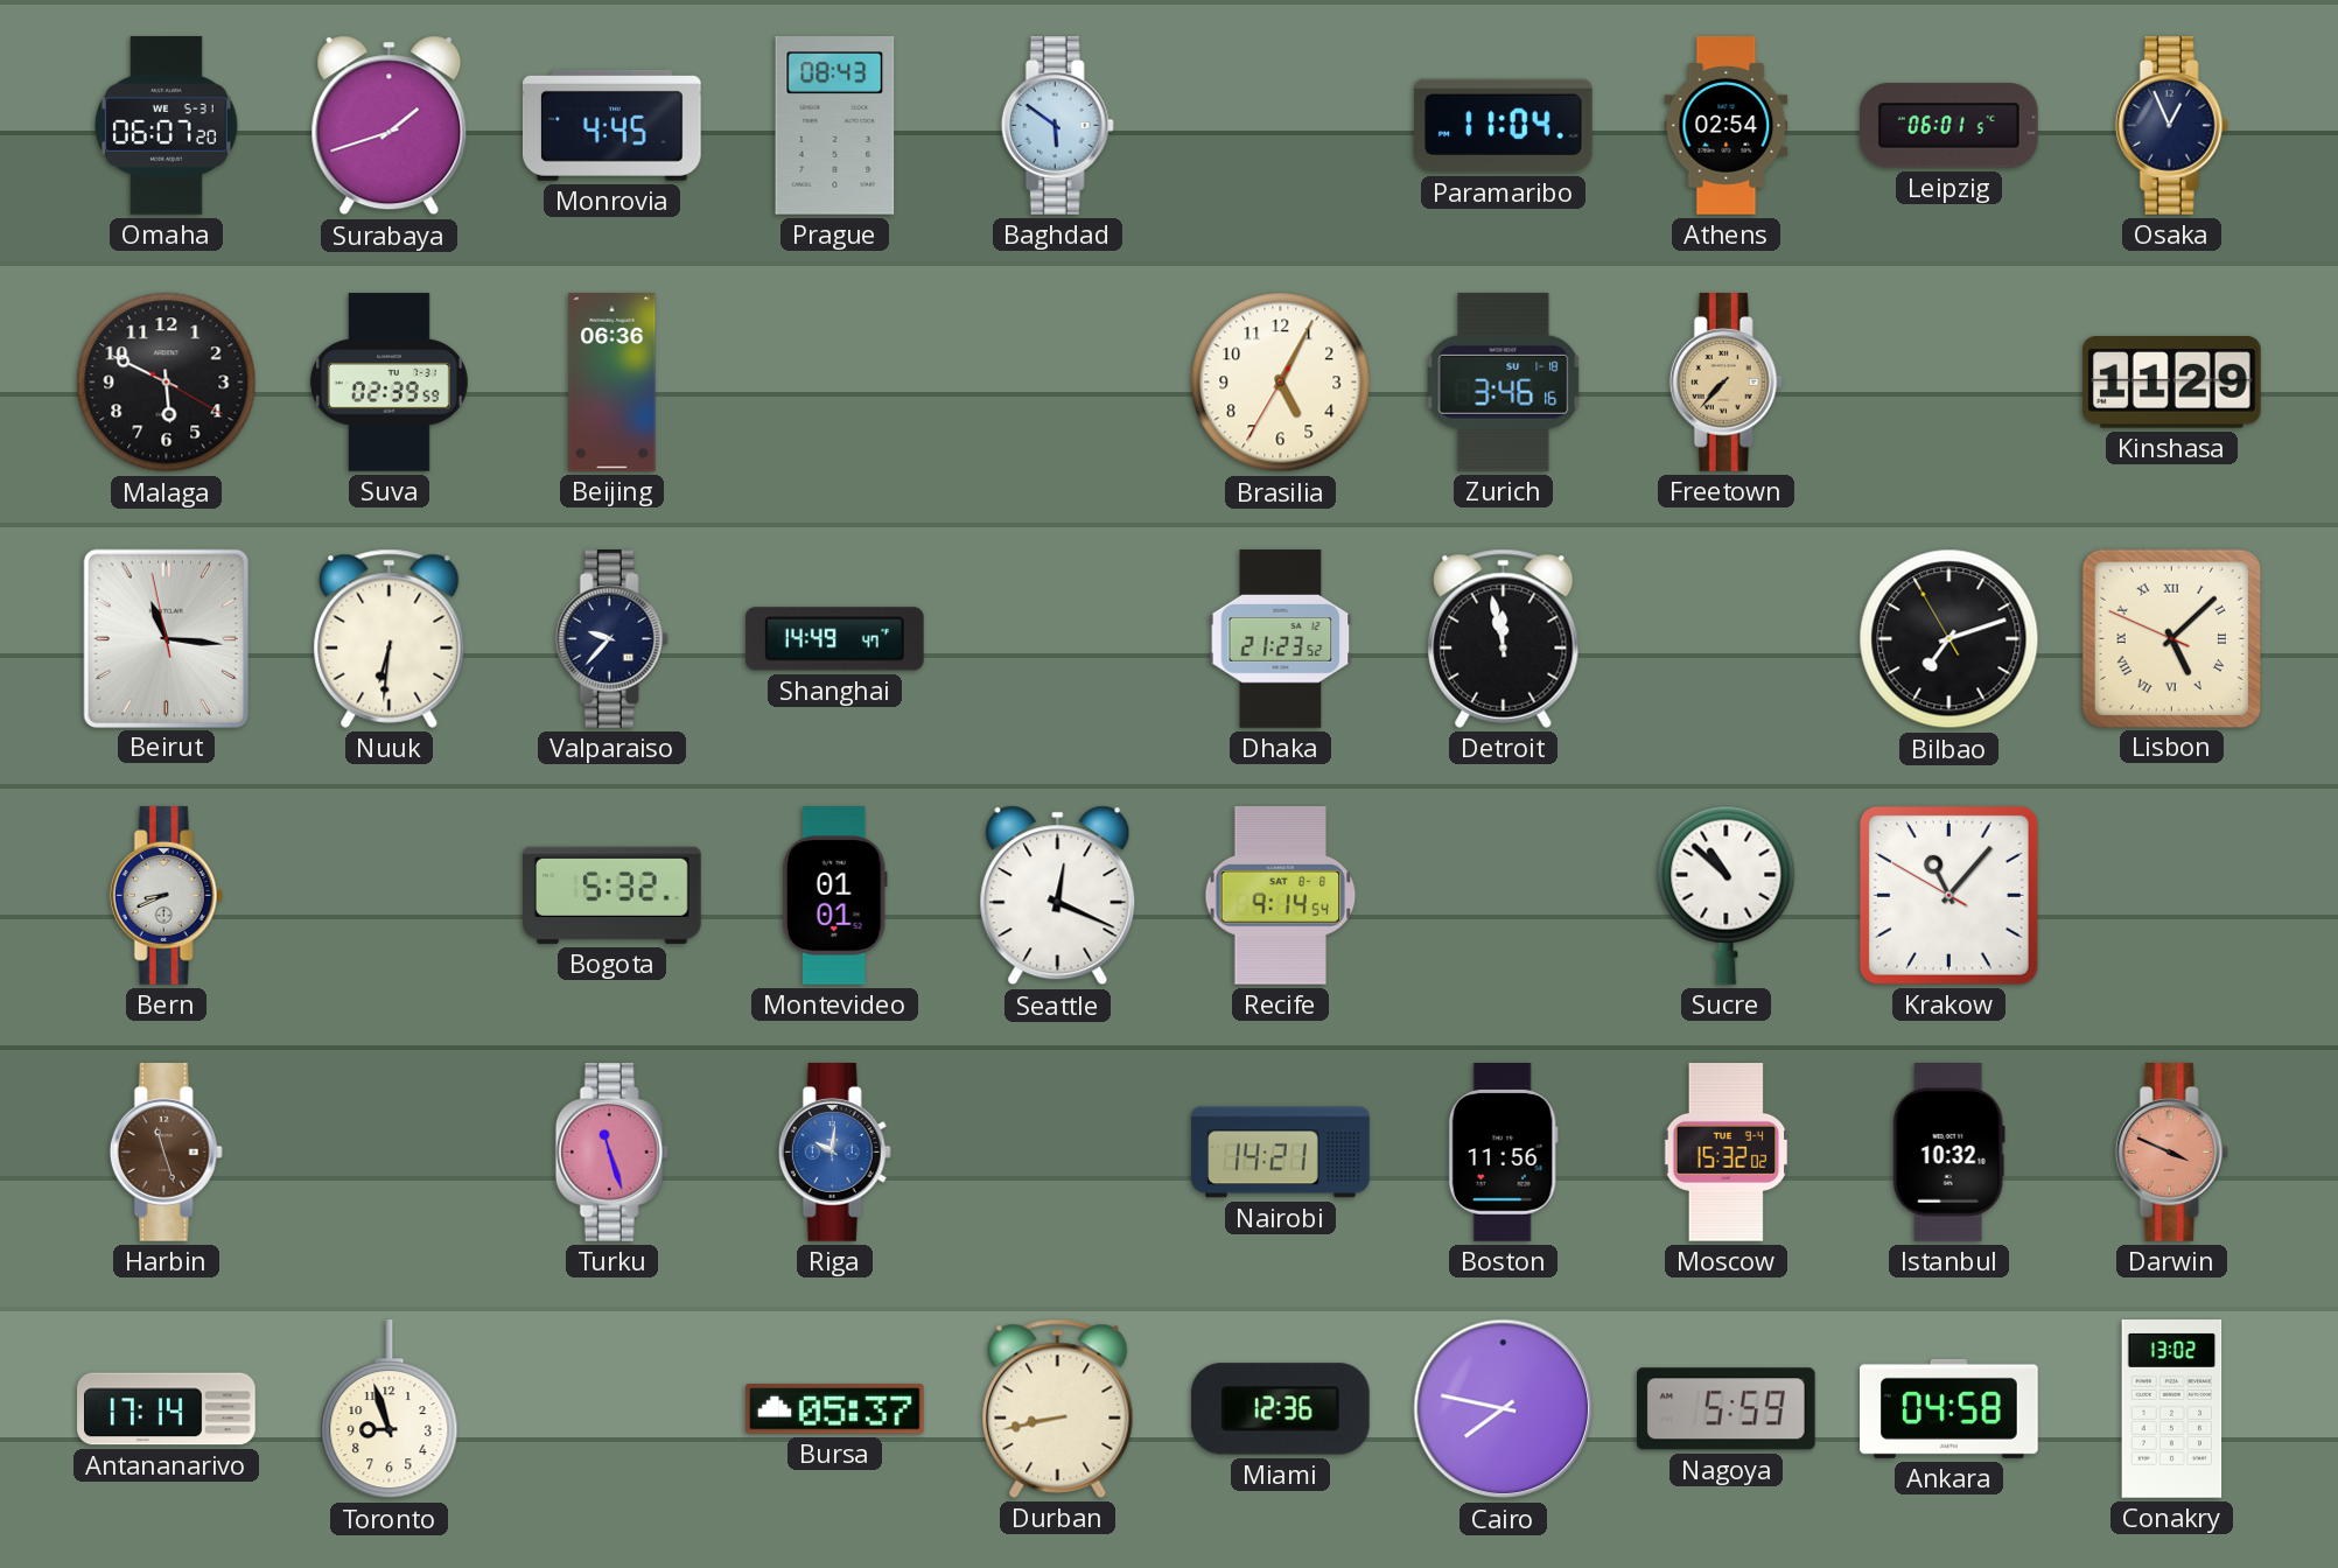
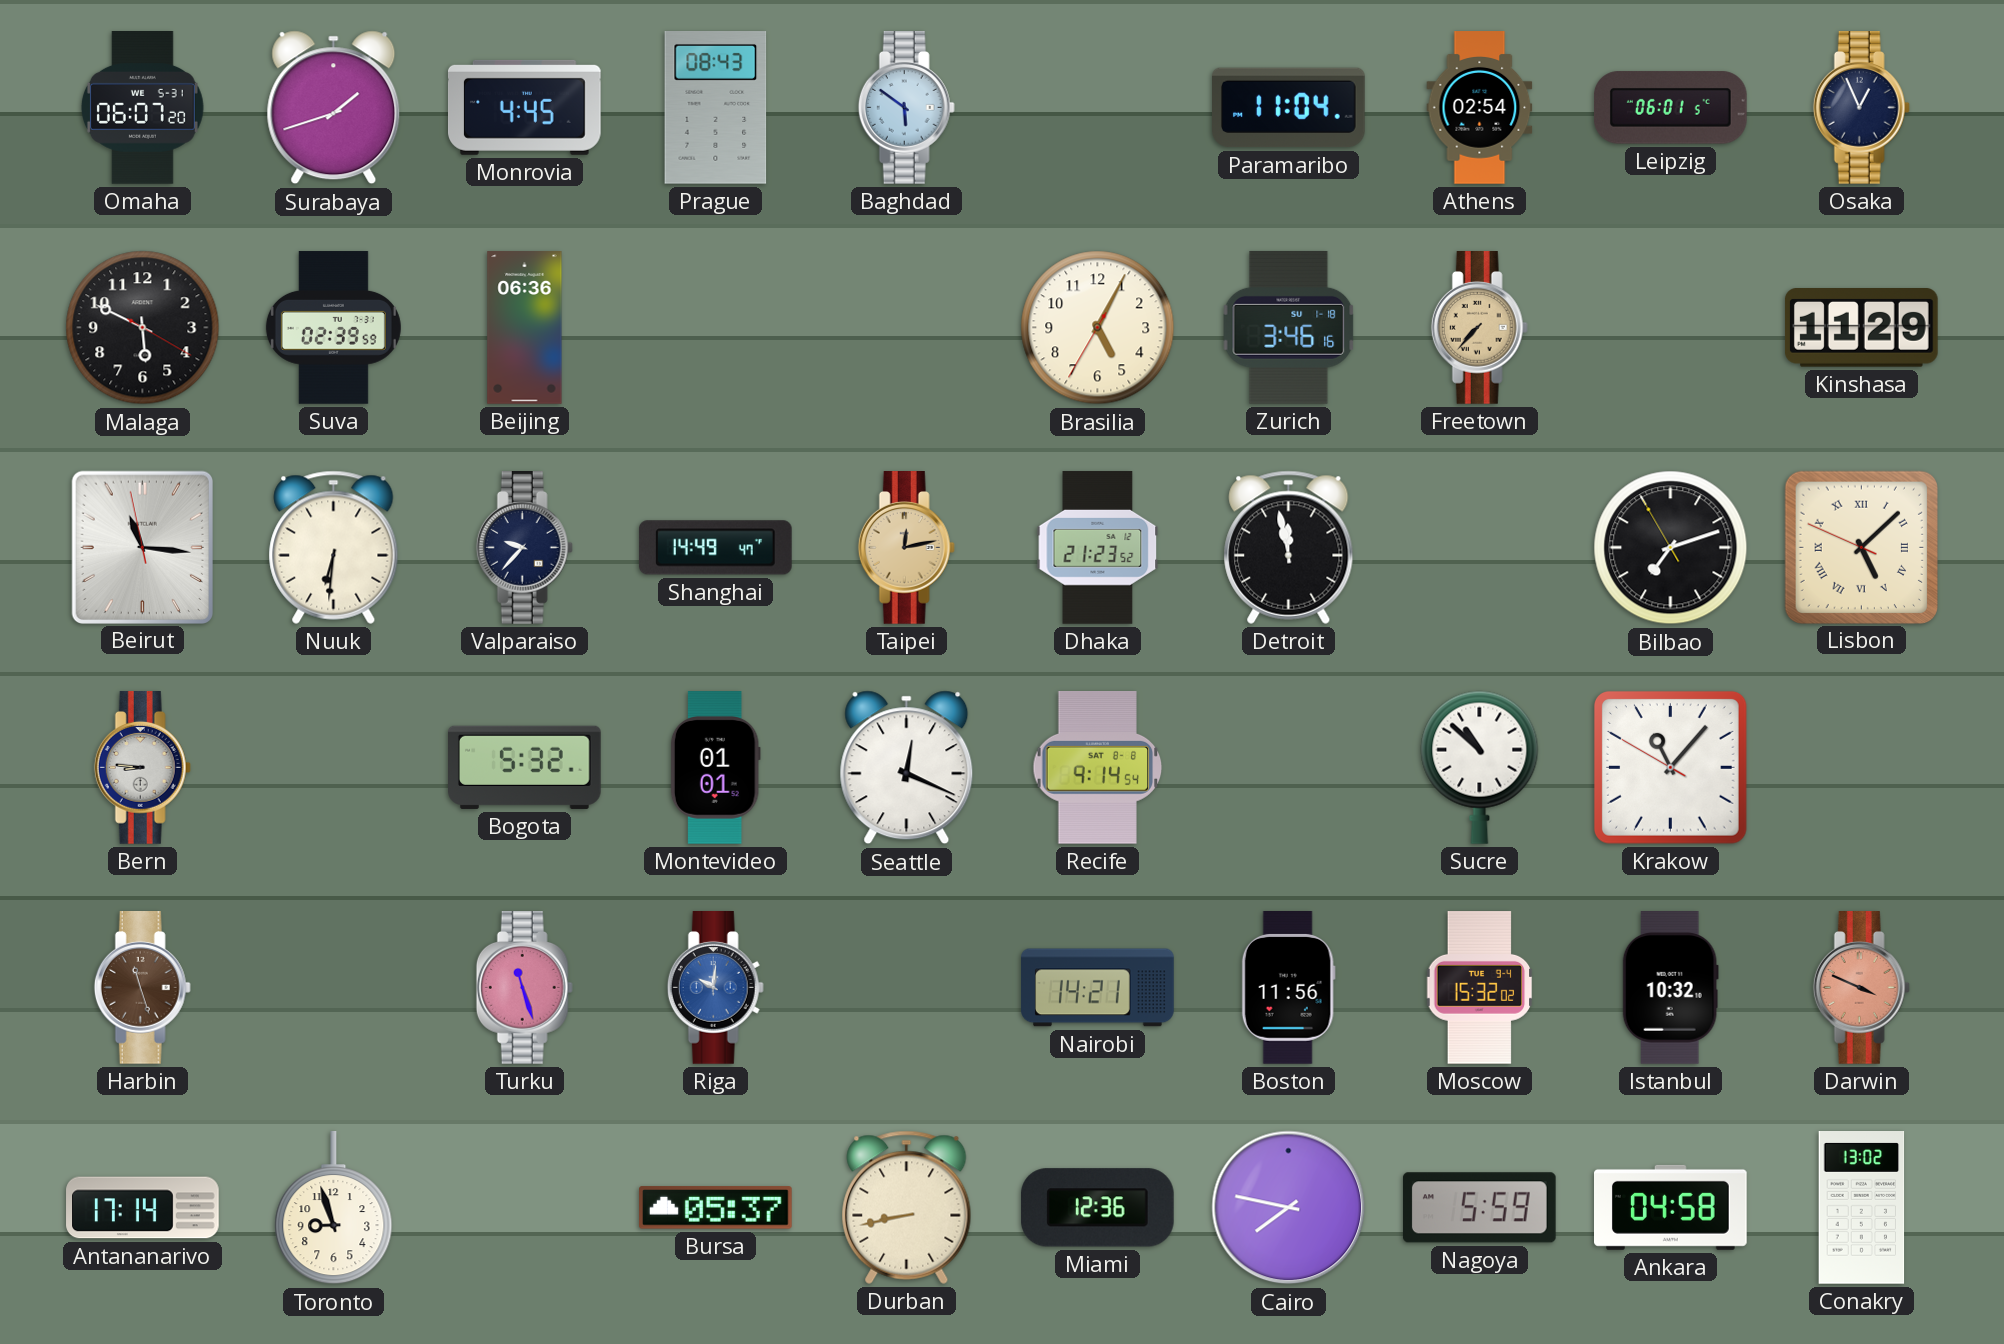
Taipei: none -> 12:13
Bern: 8:41 -> 8:46
